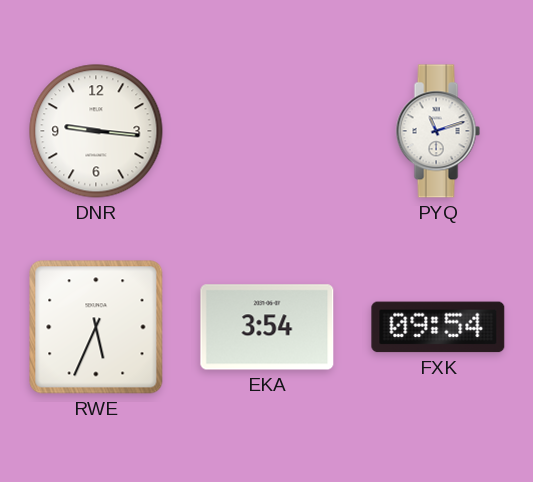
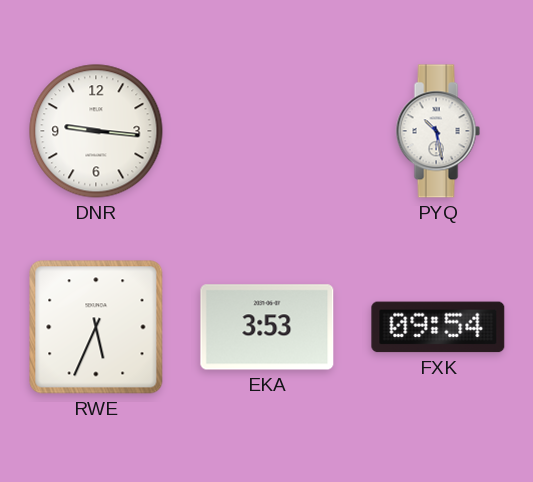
PYQ: 11:12 -> 10:28
EKA: 3:54 -> 3:53
